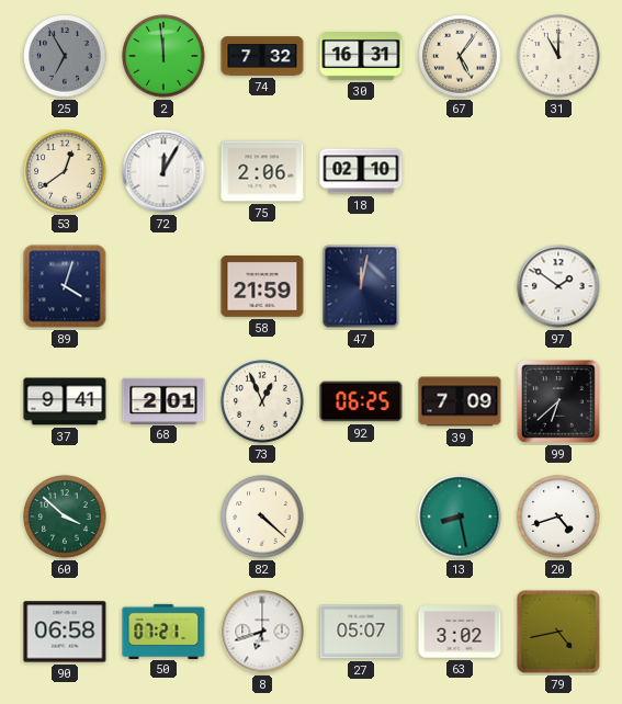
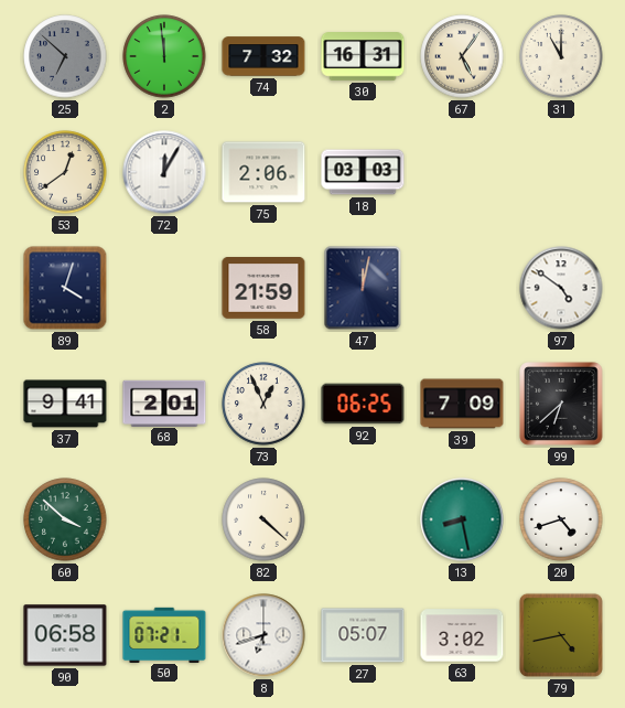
25: 6:55 -> 6:52
18: 02:10 -> 03:03
97: 1:51 -> 4:51
